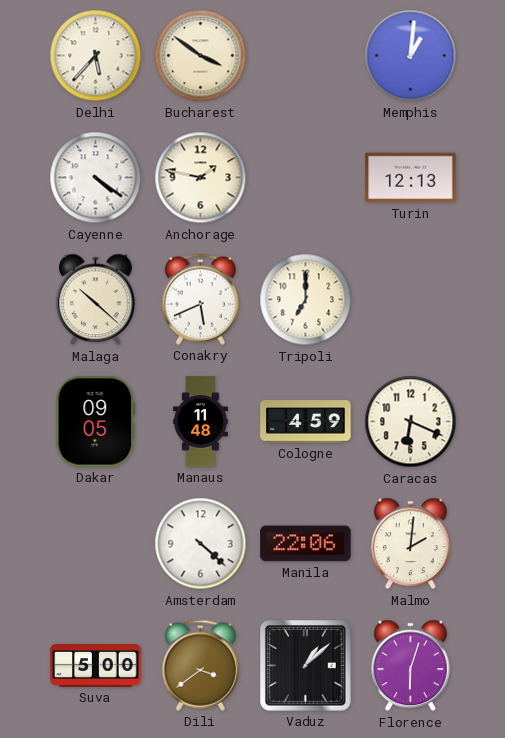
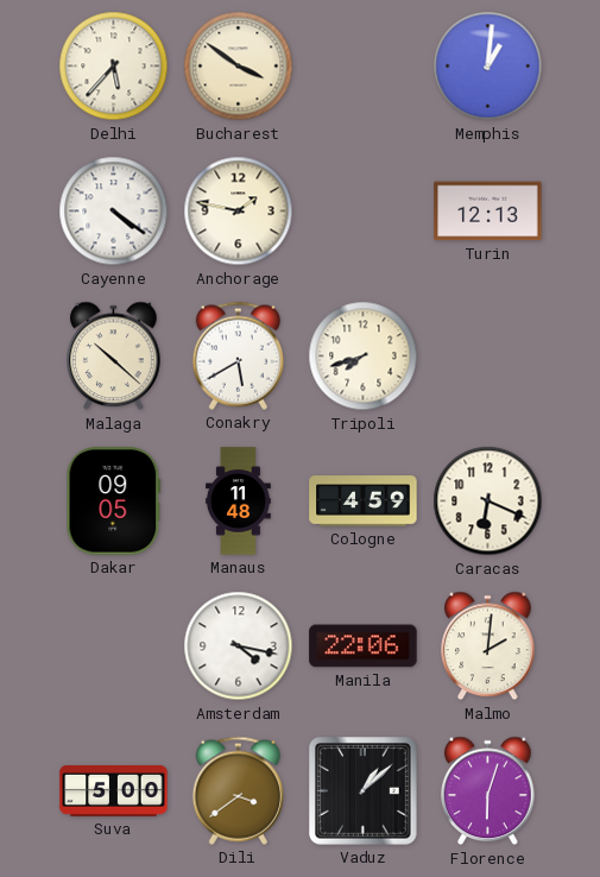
Conakry: 5:41 -> 5:40
Tripoli: 7:00 -> 7:42
Amsterdam: 4:22 -> 4:17
